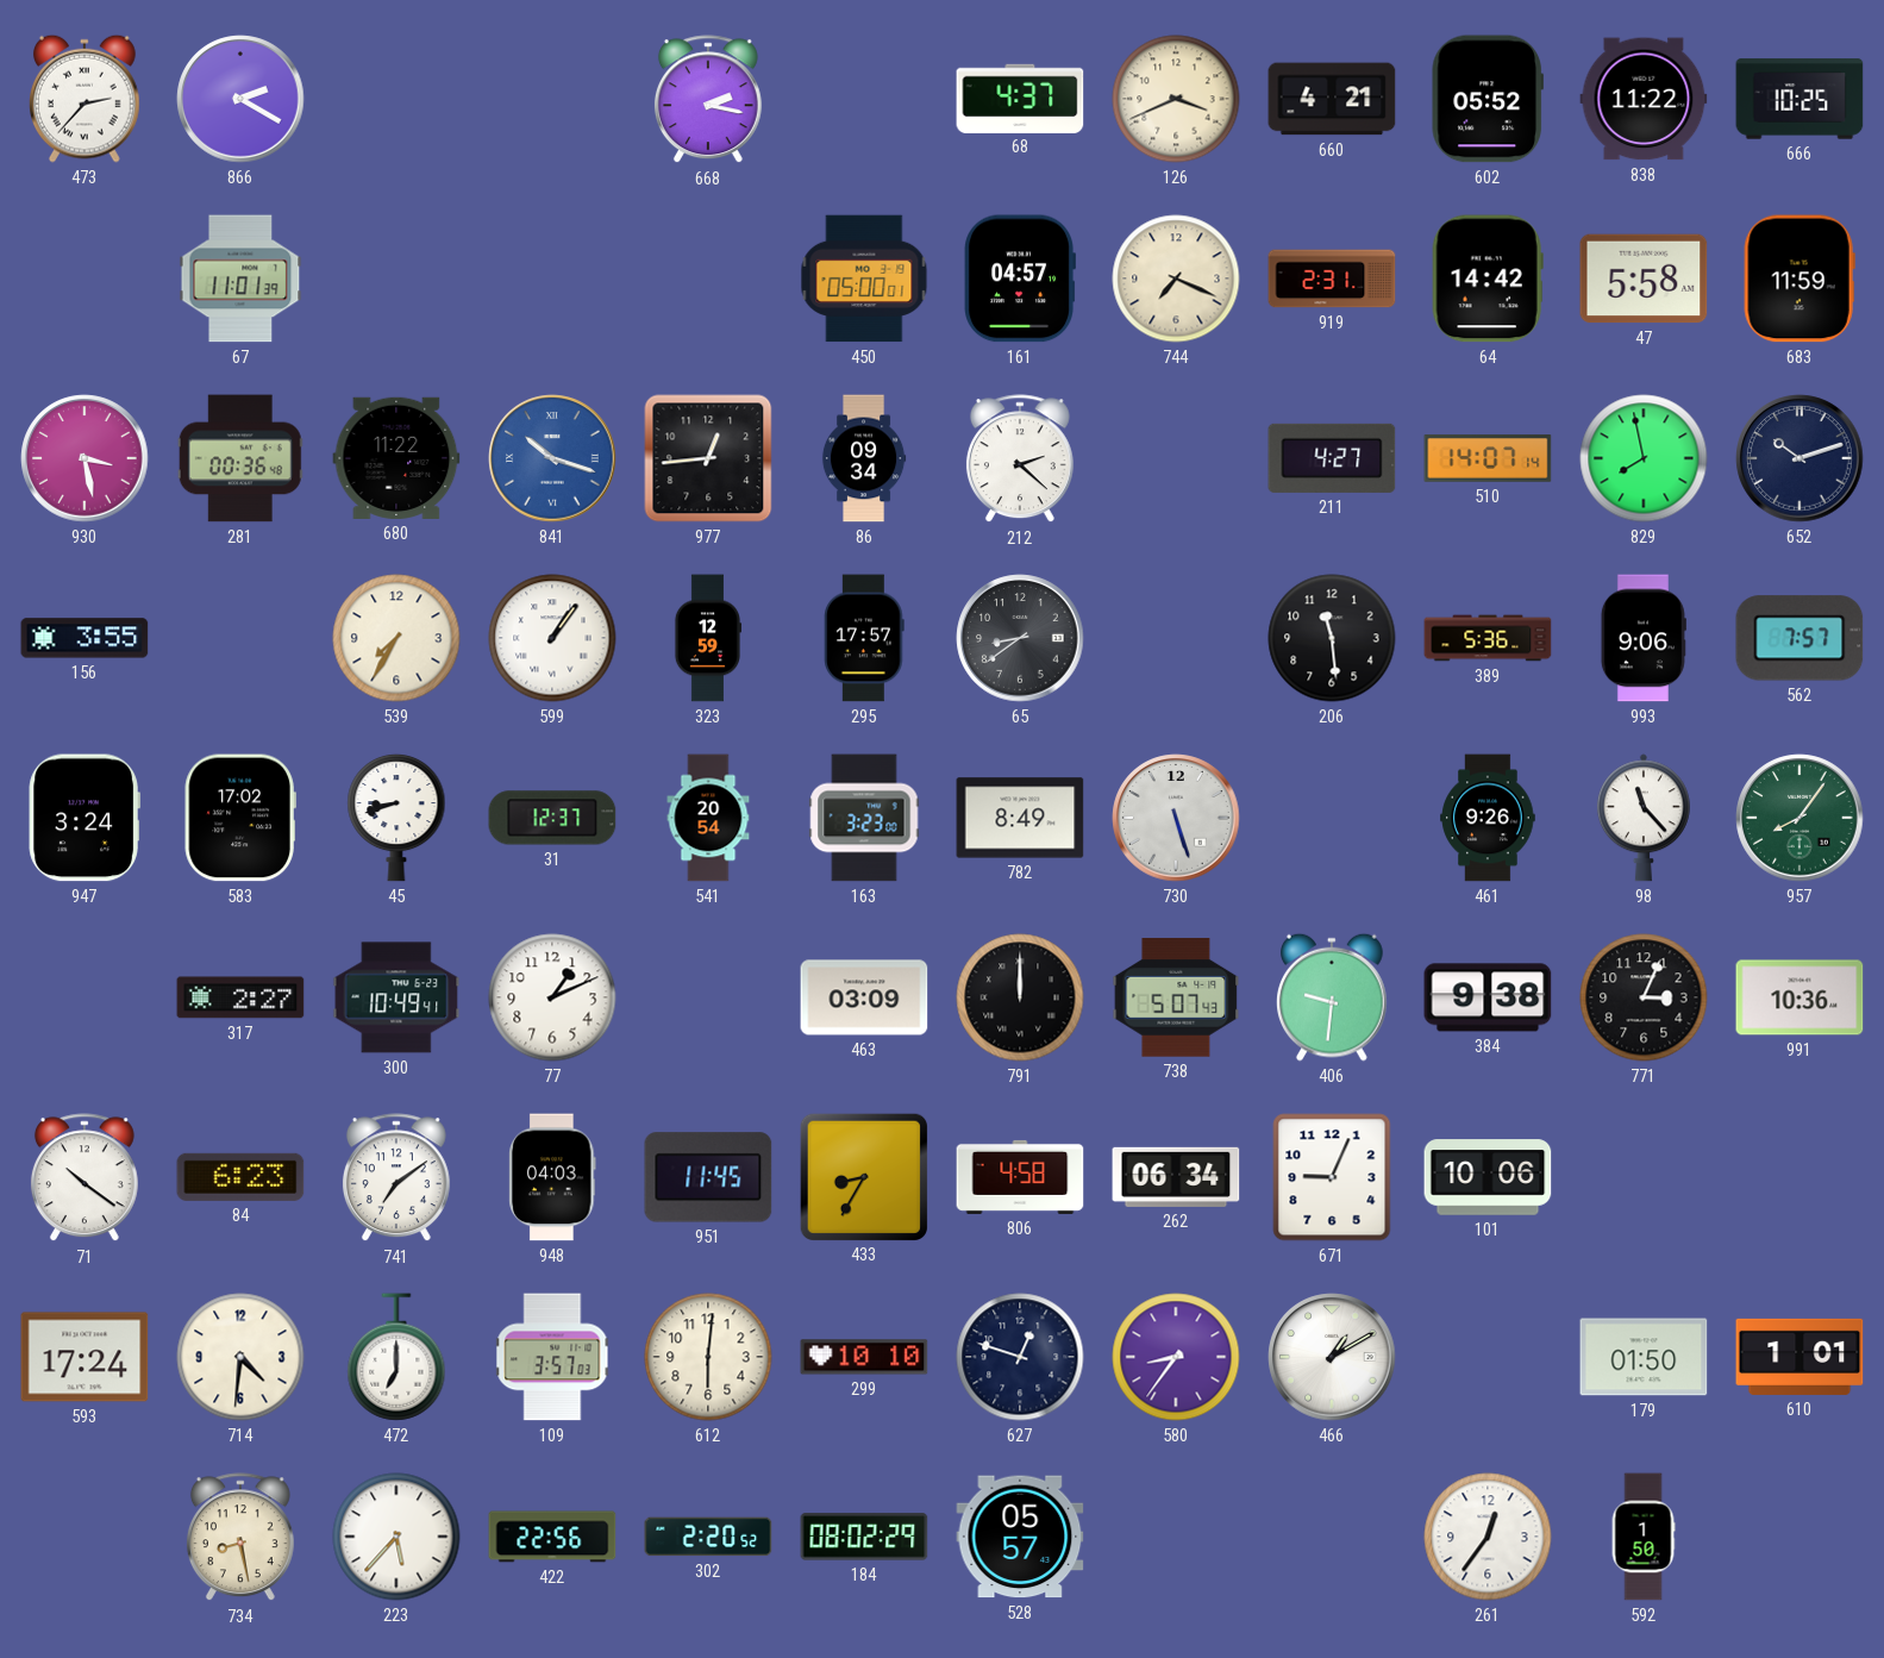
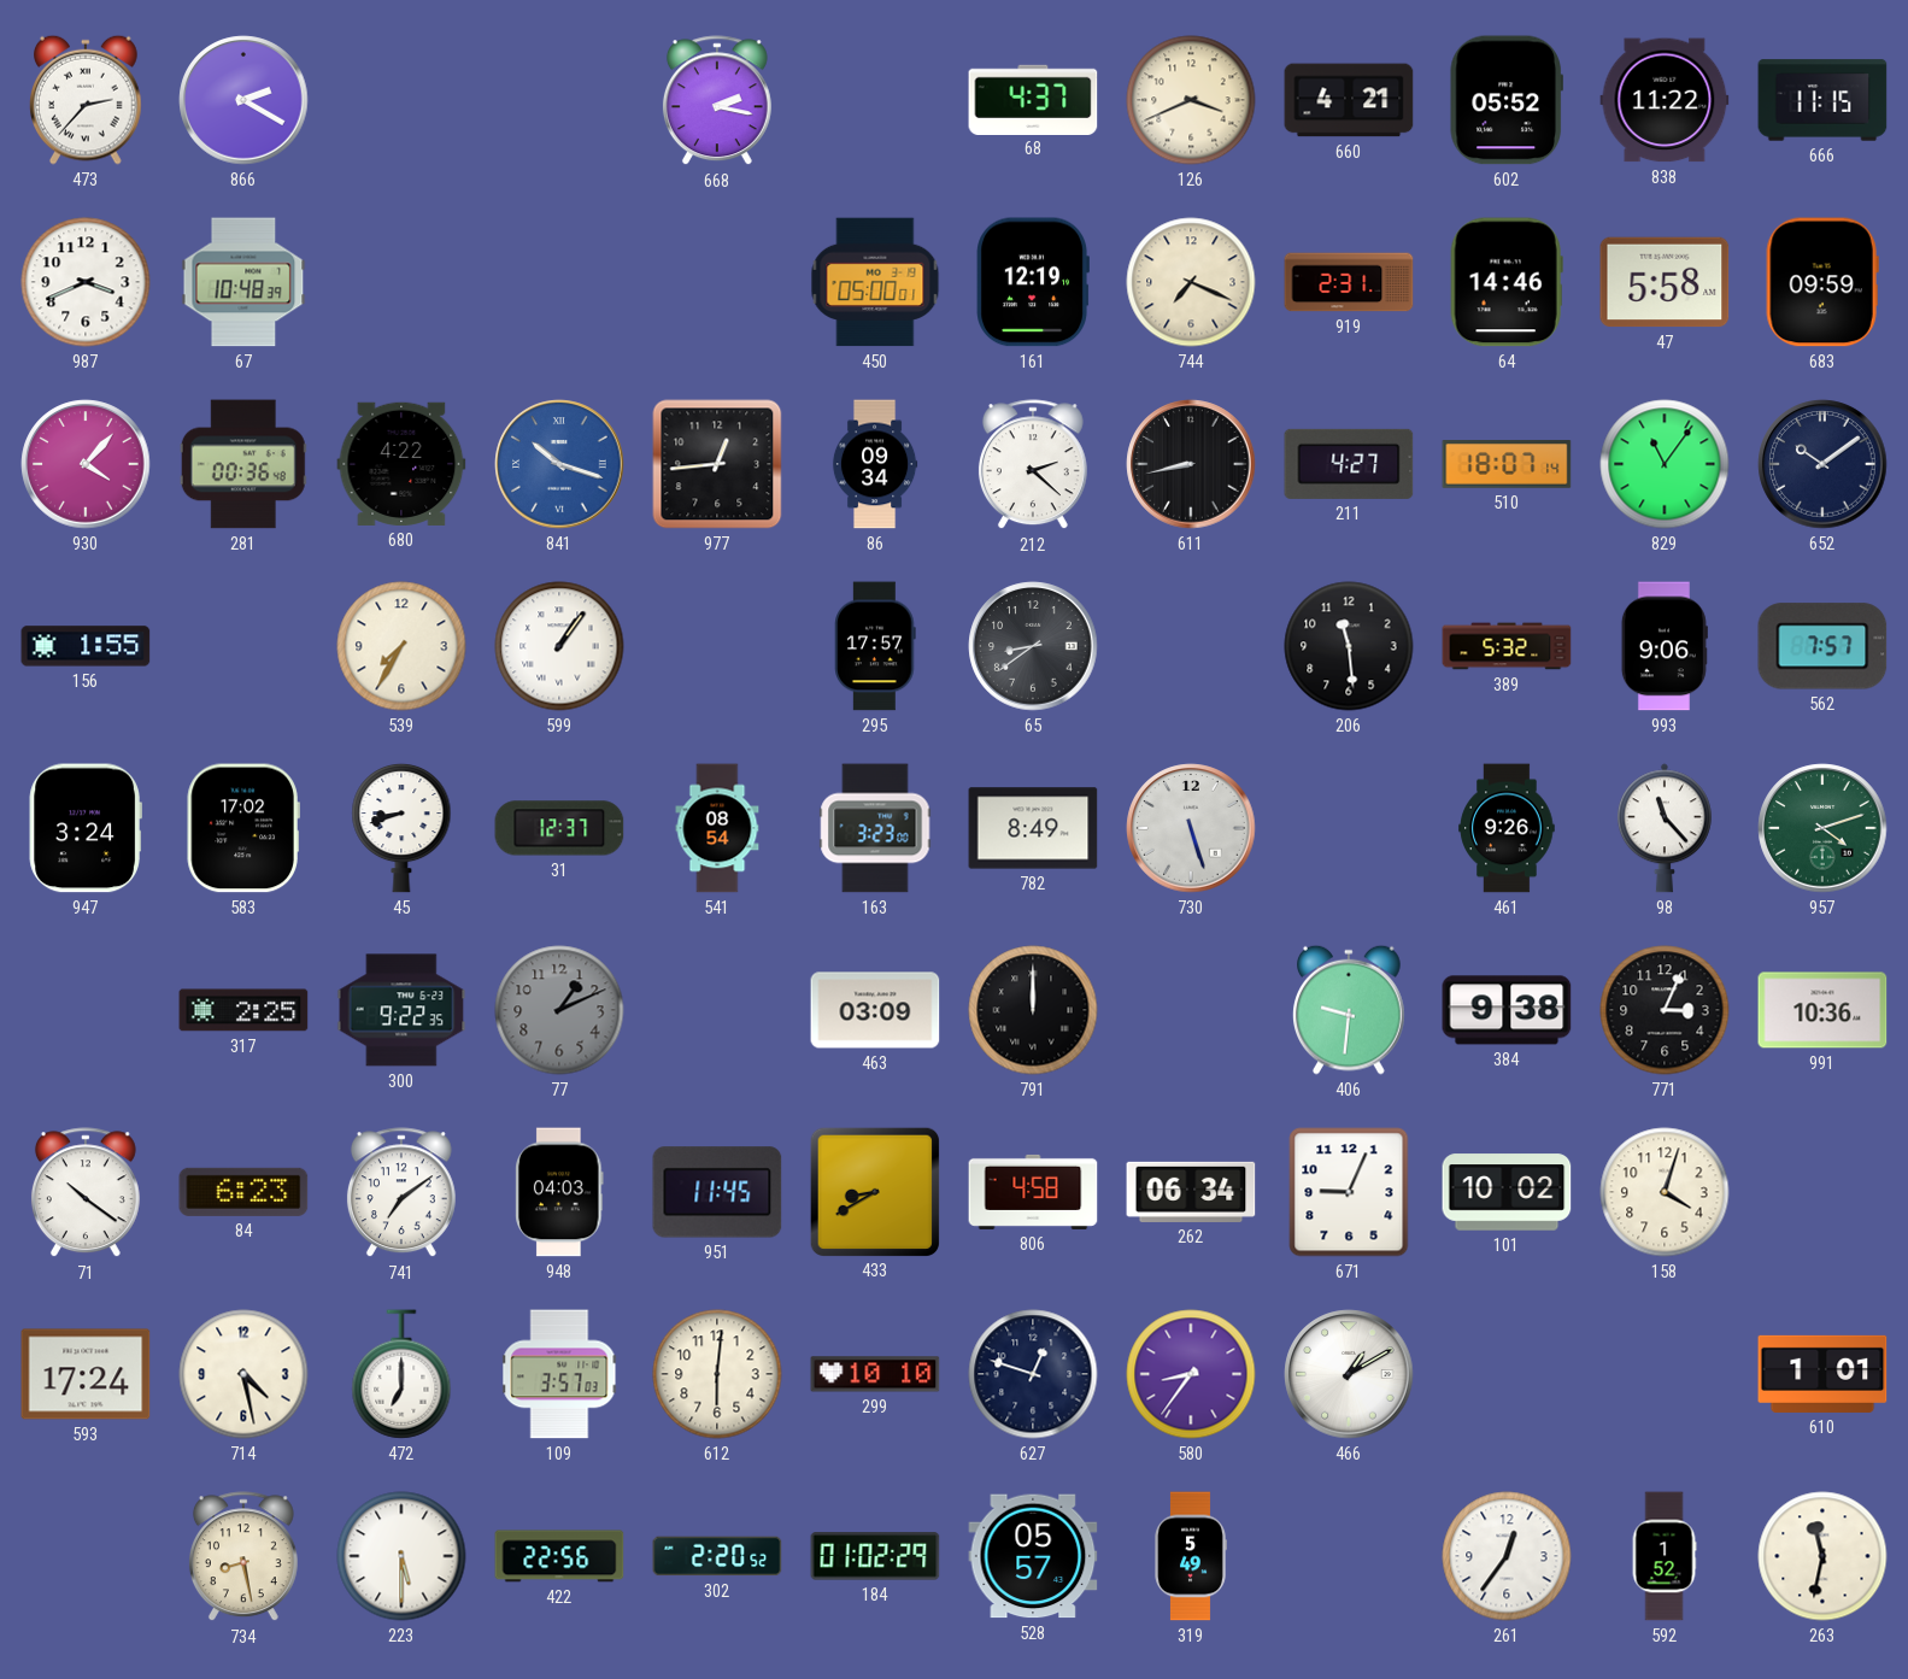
666: 10:25 -> 11:15
987: none -> 3:41
67: 11:01 -> 10:48
161: 04:57 -> 12:19
64: 14:42 -> 14:46
683: 11:59 -> 09:59
930: 3:28 -> 4:07
680: 11:22 -> 4:22
611: none -> 8:43
510: 14:07 -> 18:07
829: 7:58 -> 11:06
652: 10:12 -> 10:09
156: 3:55 -> 1:55
323: 12:59 -> none
389: 5:36 -> 5:32
541: 20:54 -> 08:54
957: 8:06 -> 4:12
317: 2:27 -> 2:25
300: 10:49 -> 9:22
77 dial: white -> grey
738: 5:07 -> none
433: 8:35 -> 8:40
101: 10:06 -> 10:02
158: none -> 4:03
714: 4:31 -> 4:28
179: 01:50 -> none
223: 5:37 -> 5:30
184: 08:02 -> 01:02
319: none -> 5:49
592: 1:50 -> 1:52
263: none -> 11:32
